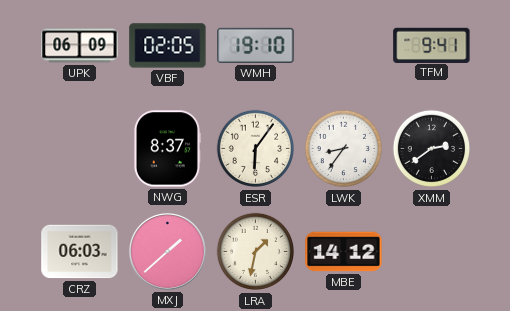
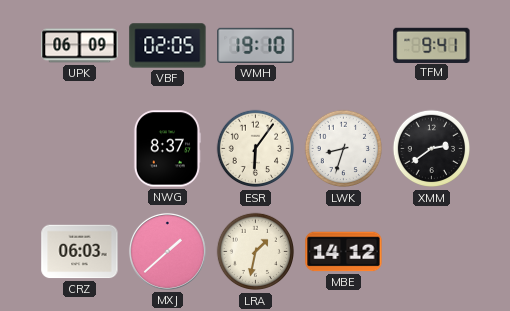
LWK: 8:36 -> 8:33
